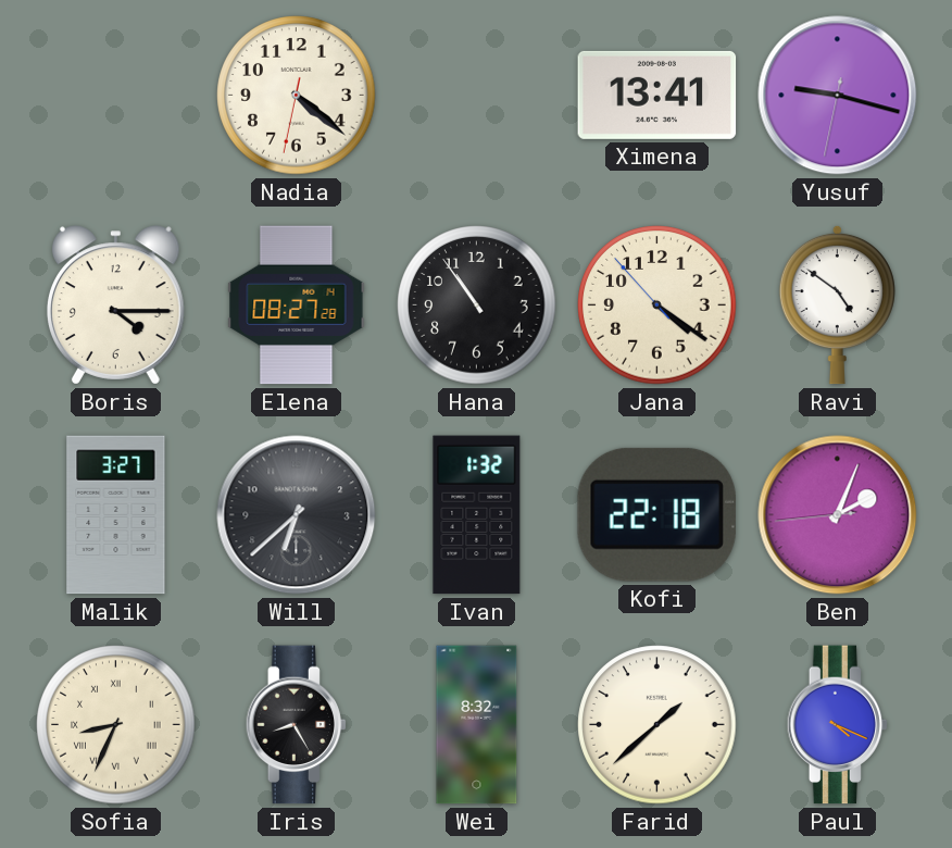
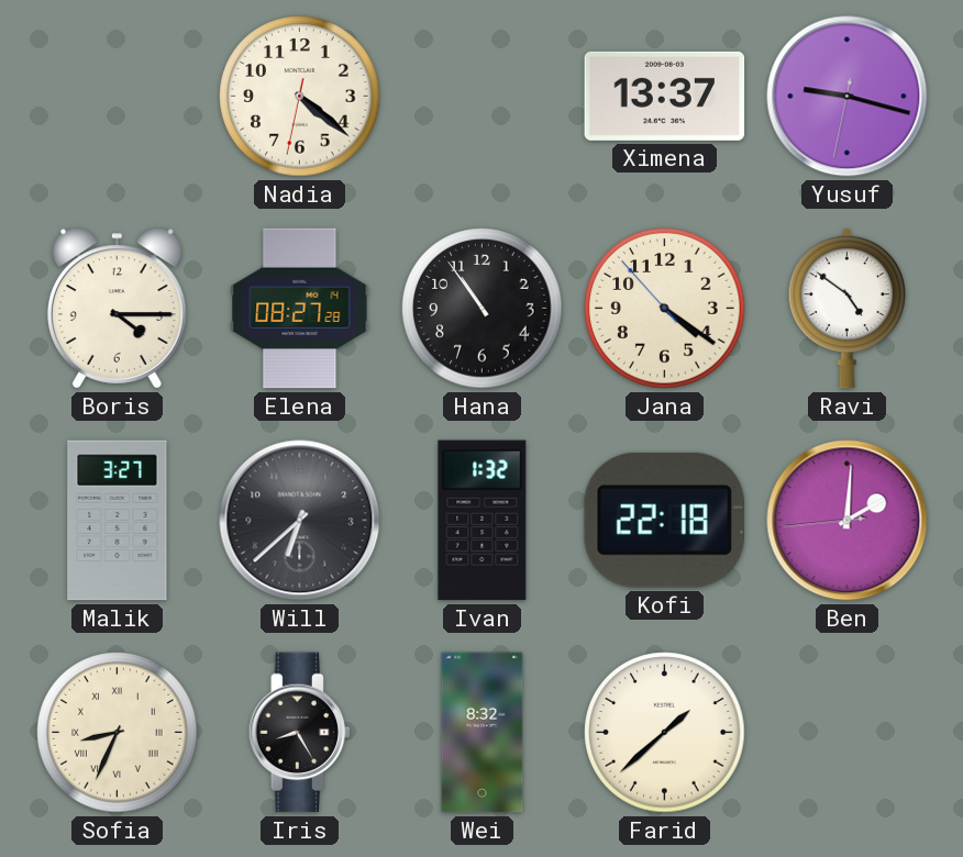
Ximena: 13:41 -> 13:37
Ben: 2:03 -> 2:00
Paul: 4:19 -> none
